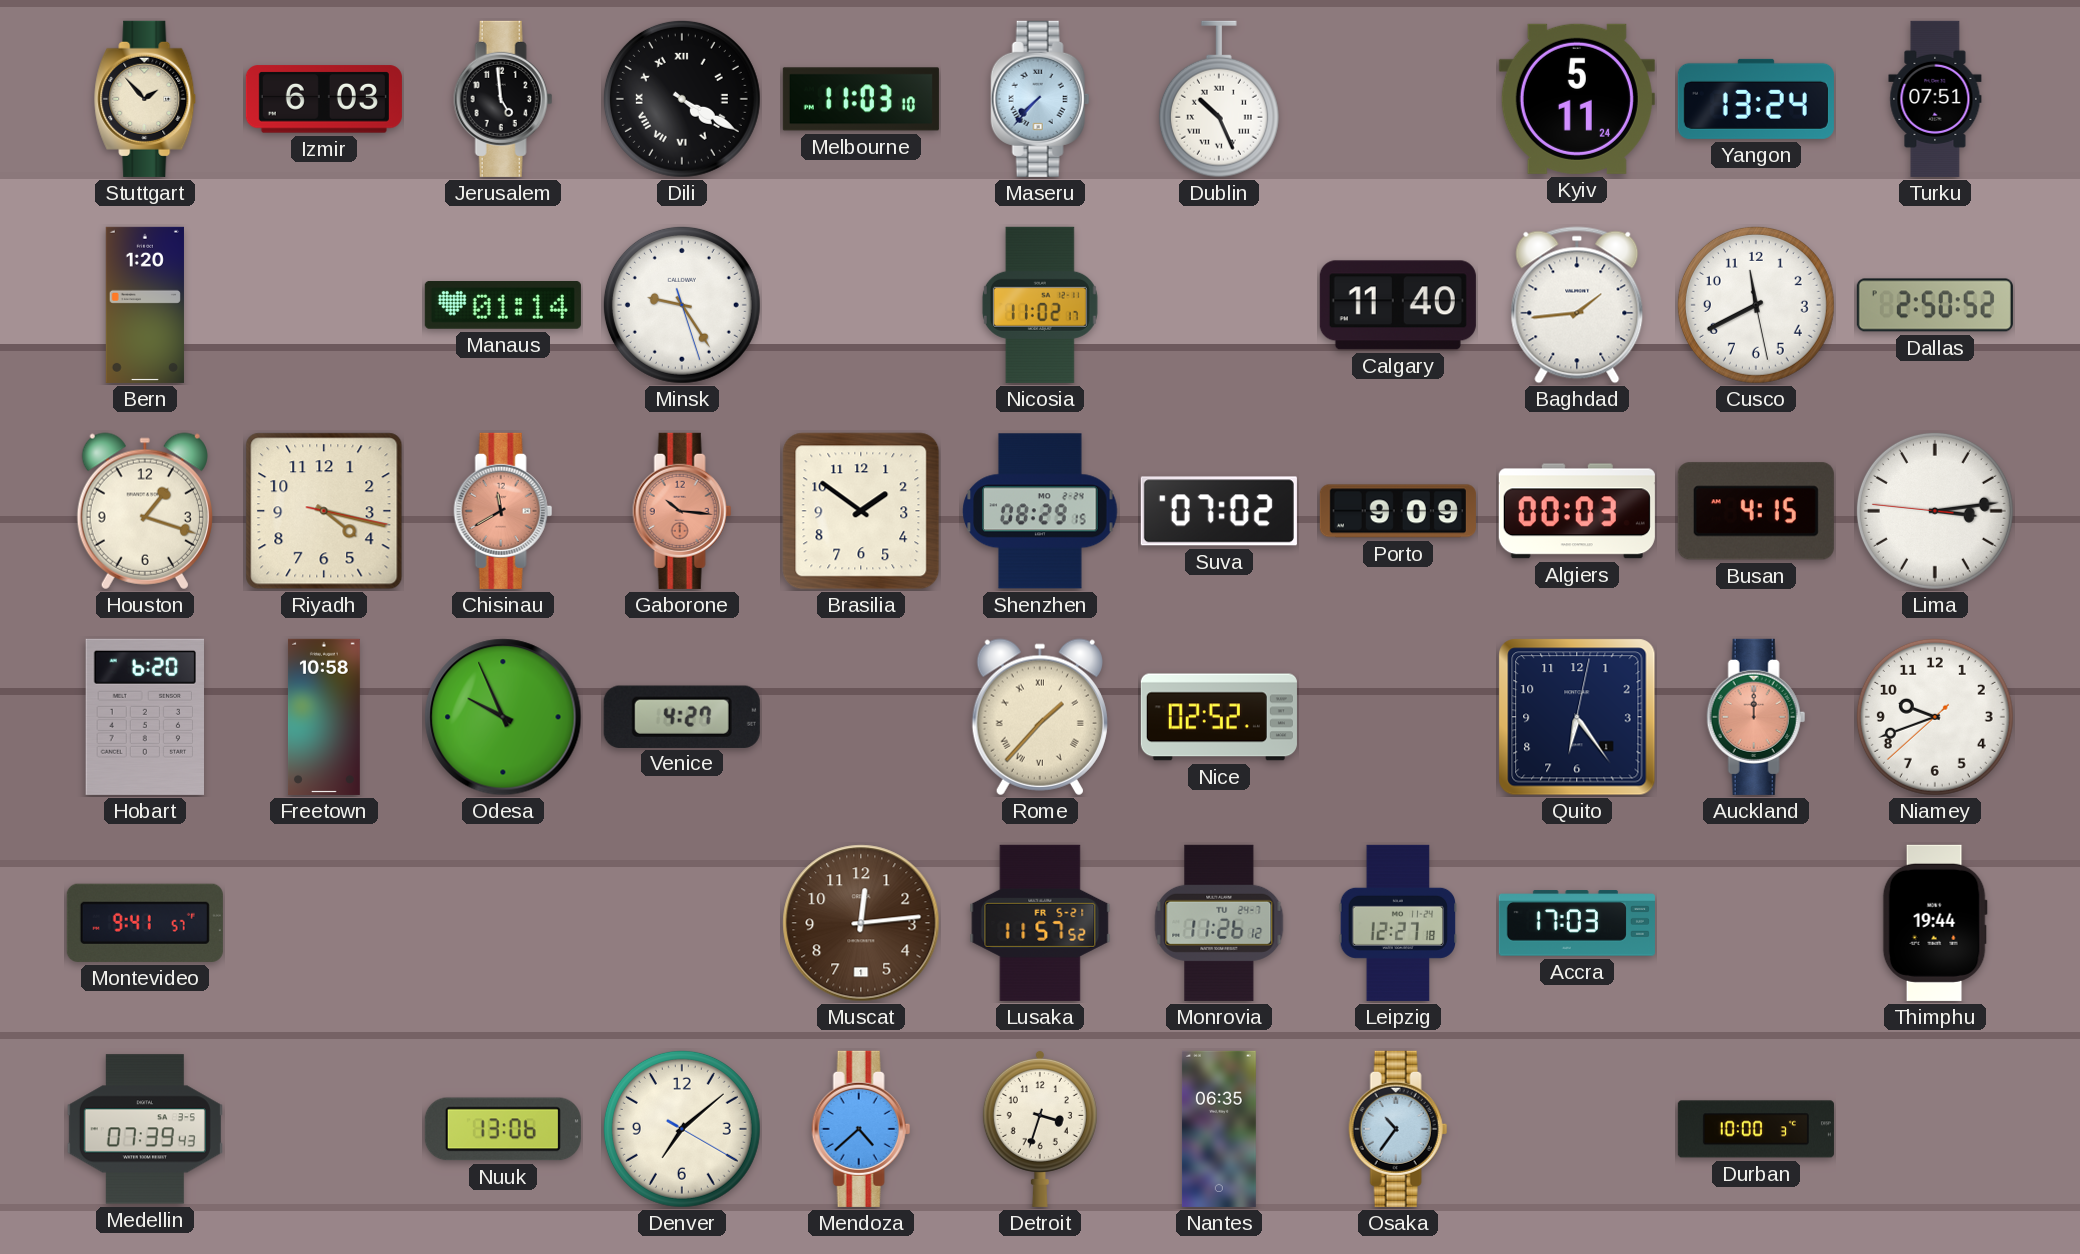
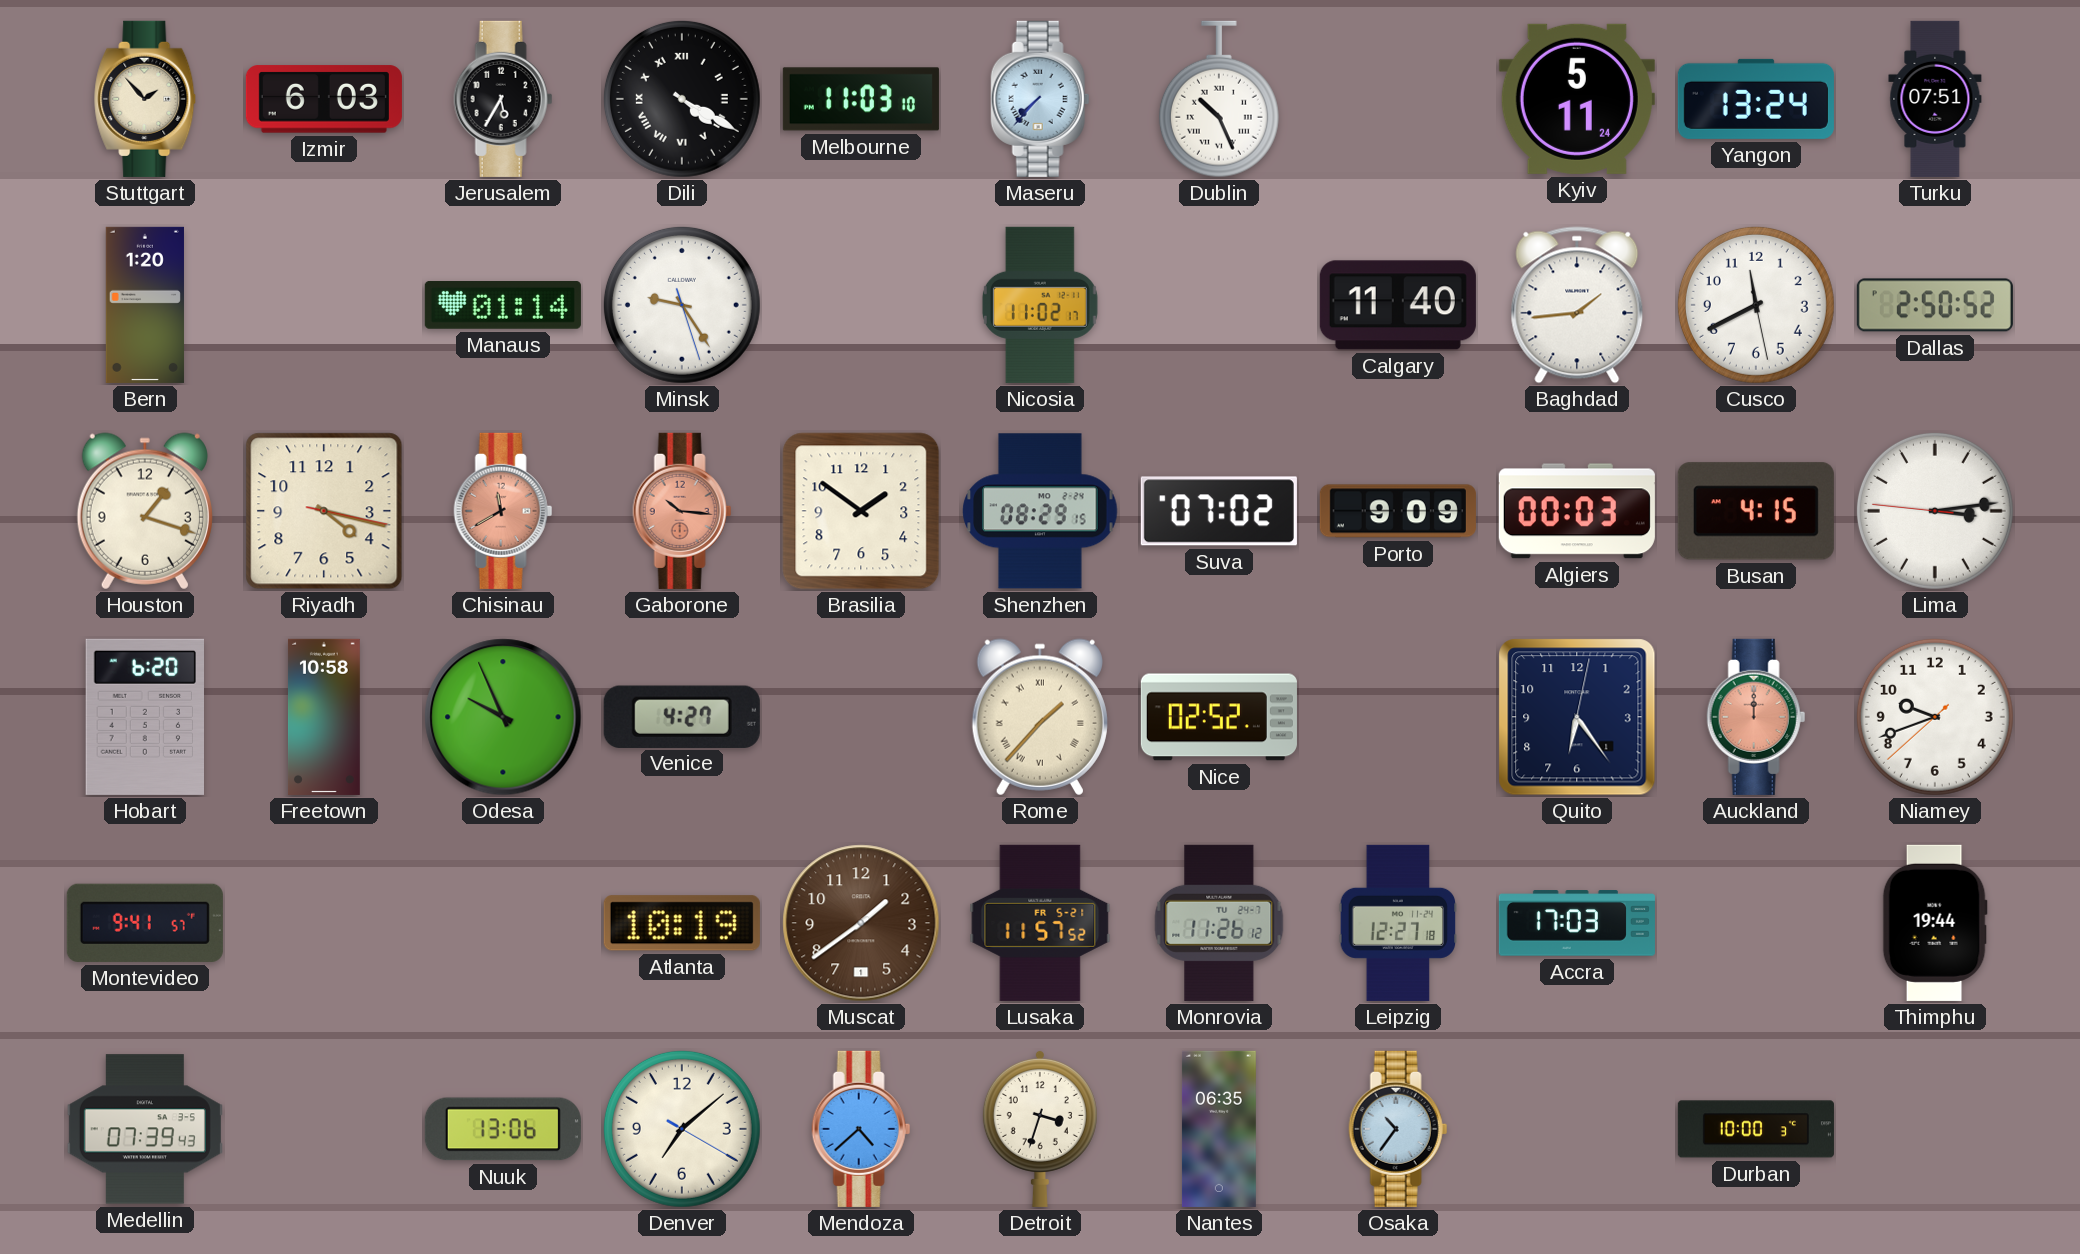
Jerusalem: 4:59 -> 5:35
Atlanta: none -> 10:19
Muscat: 12:14 -> 1:39
